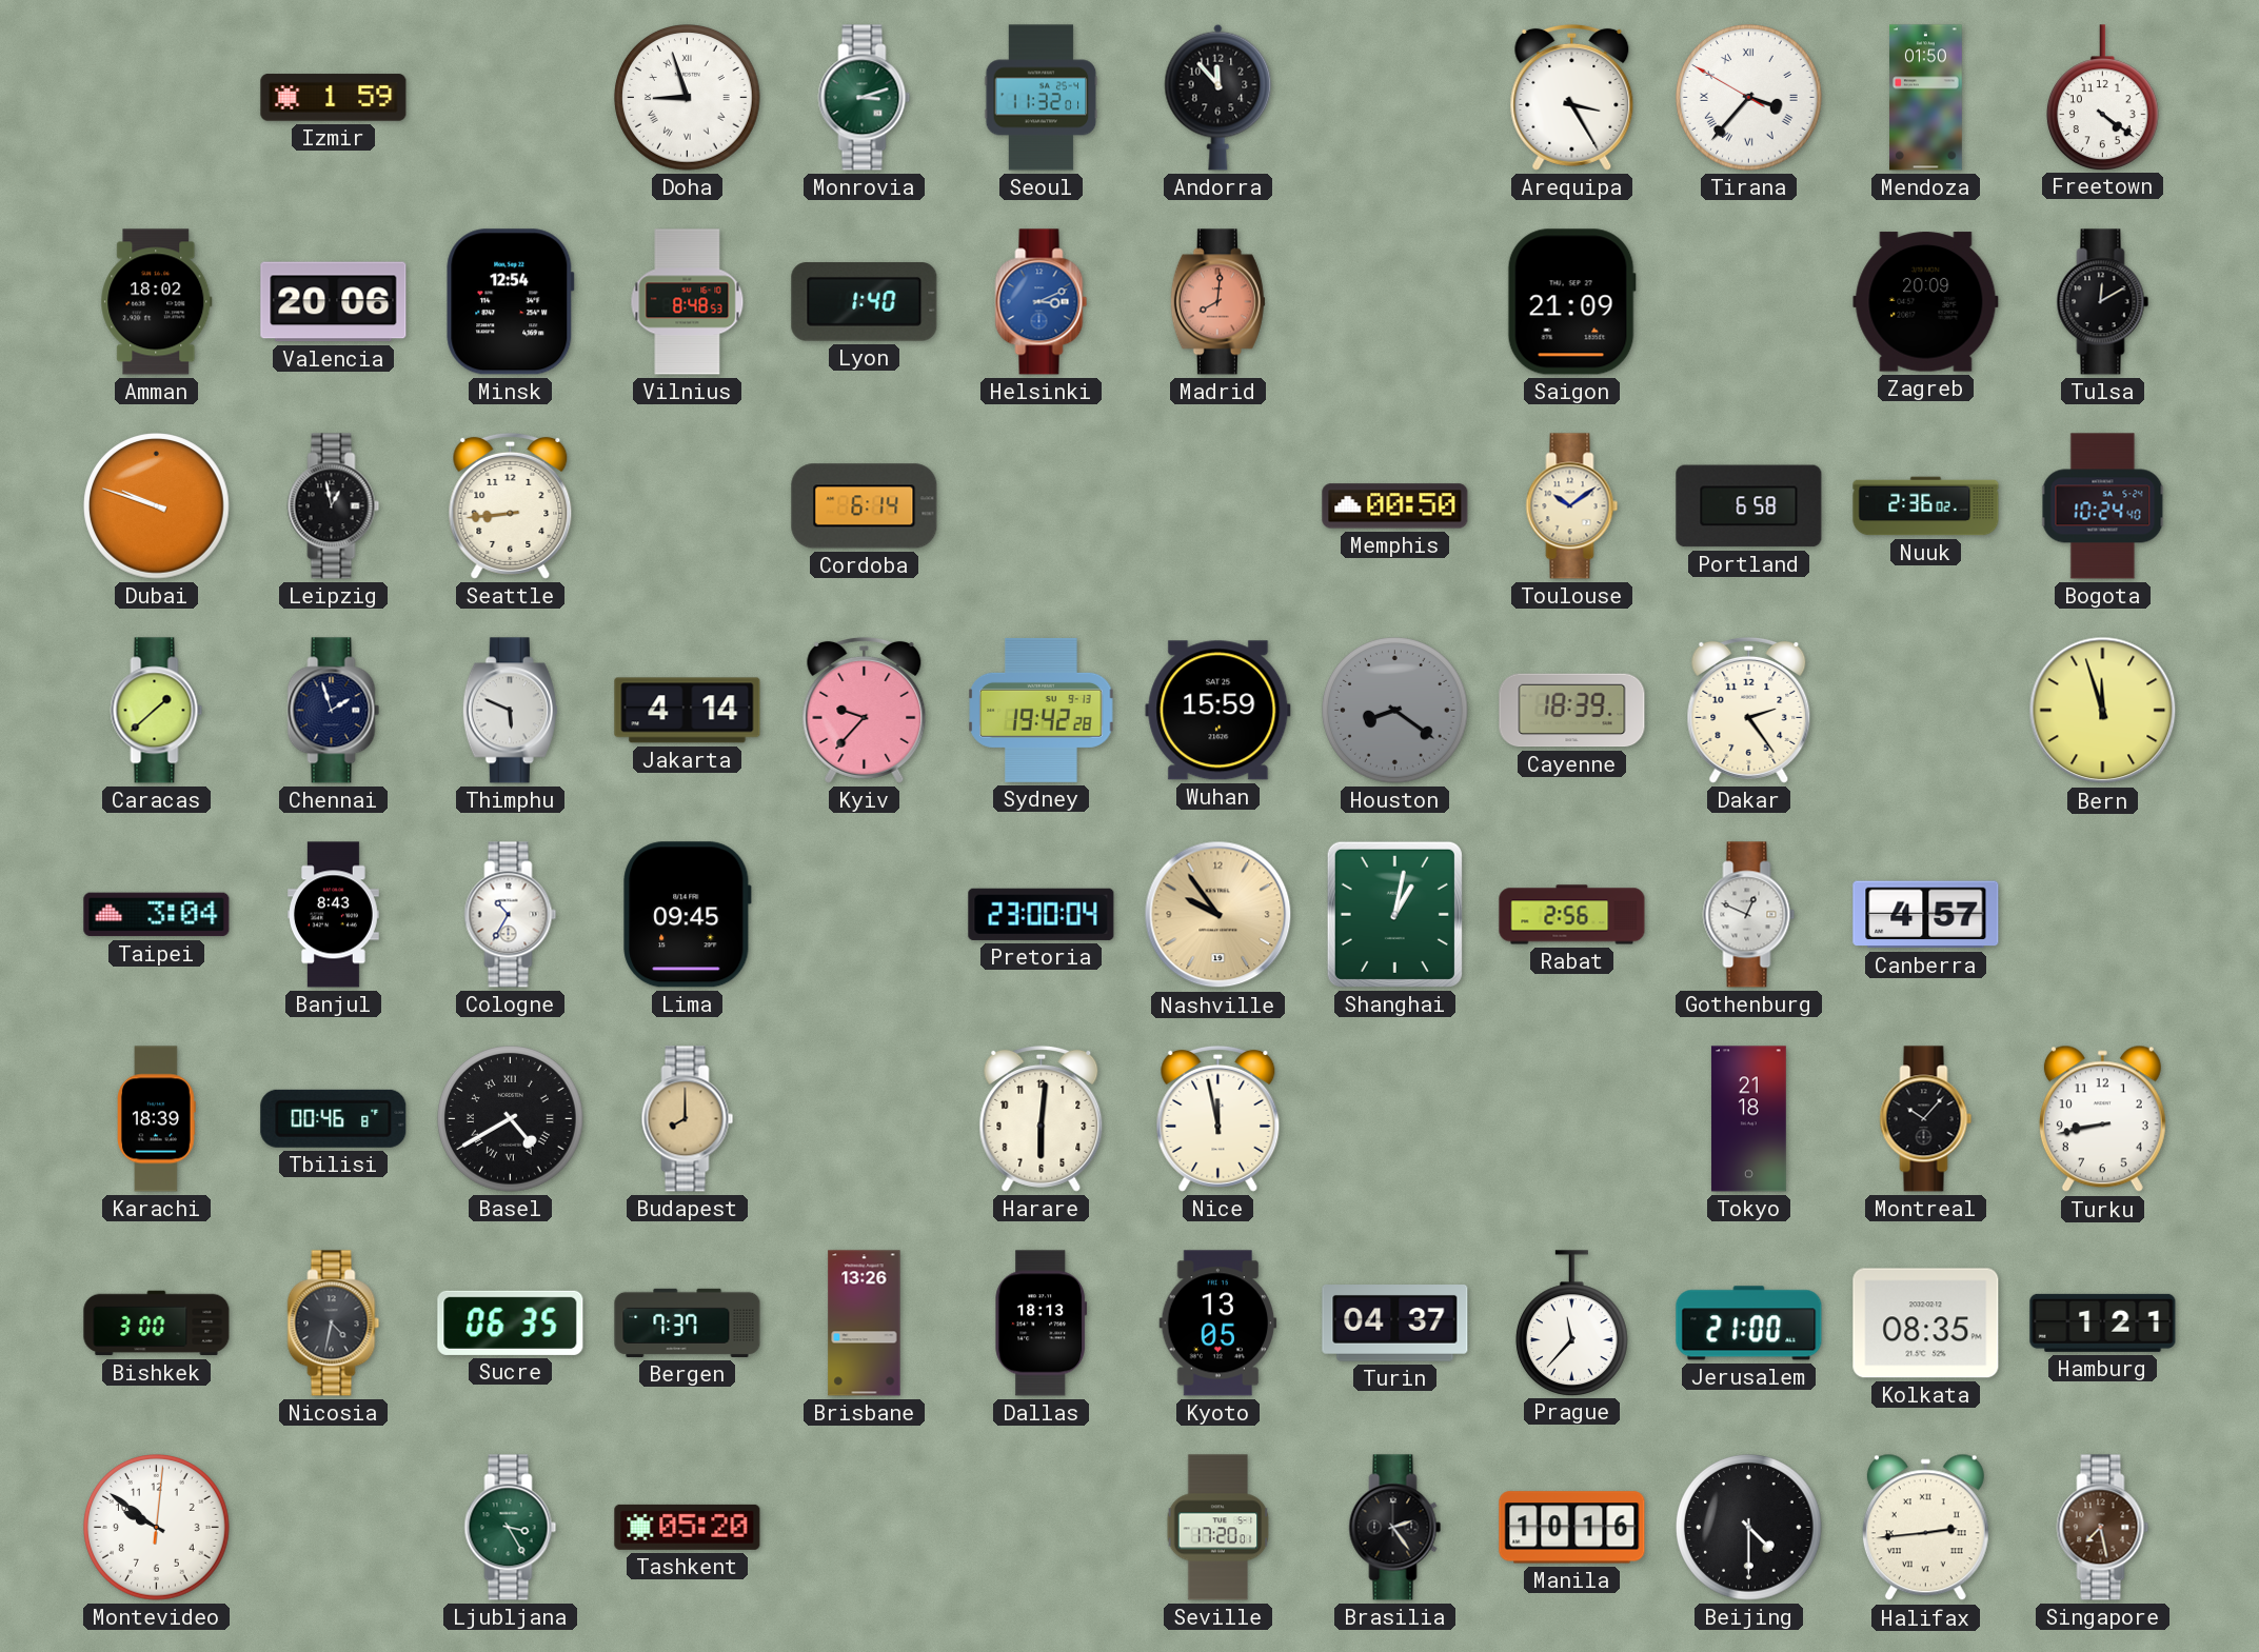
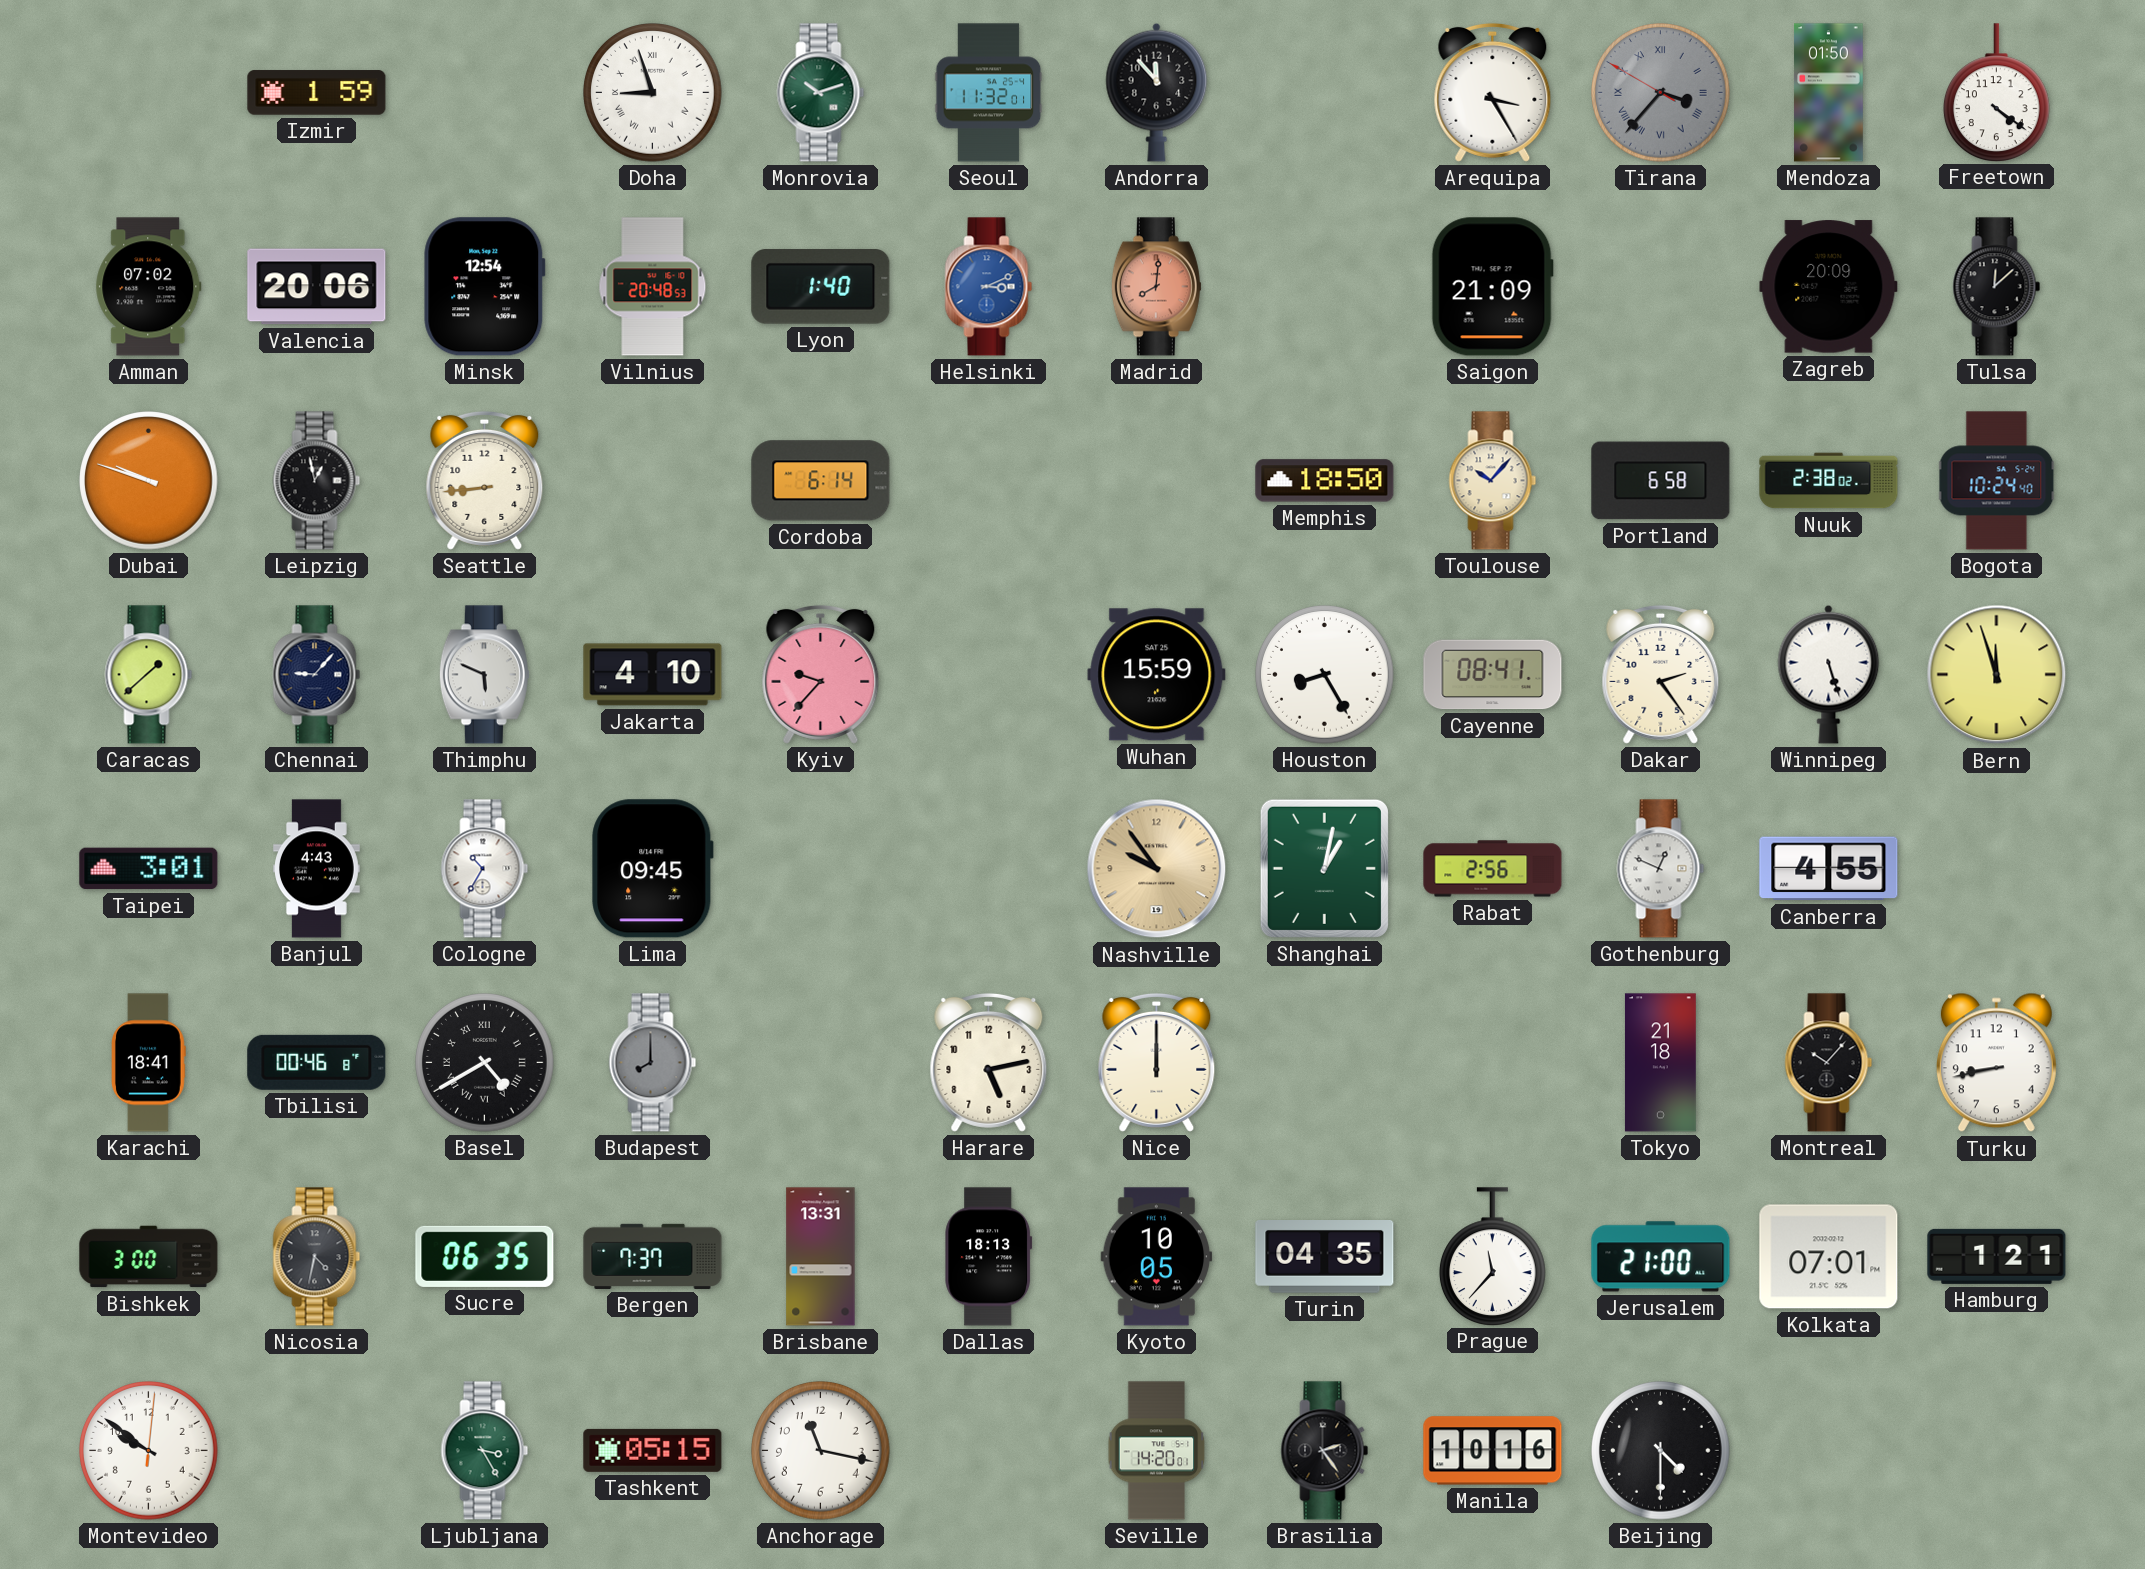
Monrovia: 3:12 -> 10:12
Tirana dial: white -> grey
Amman: 18:02 -> 07:02
Vilnius: 8:48 -> 20:48
Tulsa: 12:10 -> 12:08
Memphis: 00:50 -> 18:50
Toulouse: 10:09 -> 10:07
Nuuk: 2:36 -> 2:38
Chennai: 1:57 -> 9:07
Jakarta: 4:14 -> 4:10
Sydney: 19:42 -> none
Houston: 8:21 -> 8:25
Houston dial: grey -> white
Cayenne: 18:39 -> 08:41
Winnipeg: none -> 5:27
Taipei: 3:04 -> 3:01
Banjul: 8:43 -> 4:43
Pretoria: 23:00 -> none
Canberra: 4:57 -> 4:55
Karachi: 18:39 -> 18:41
Budapest dial: champagne -> grey
Harare: 6:01 -> 5:13
Nice: 11:58 -> 12:00
Brisbane: 13:26 -> 13:31
Kyoto: 13:05 -> 10:05
Turin: 04:37 -> 04:35
Kolkata: 08:35 -> 07:01
Tashkent: 05:20 -> 05:15
Anchorage: none -> 11:17
Seville: 17:20 -> 14:20
Halifax: 2:44 -> none
Singapore: 7:28 -> none
